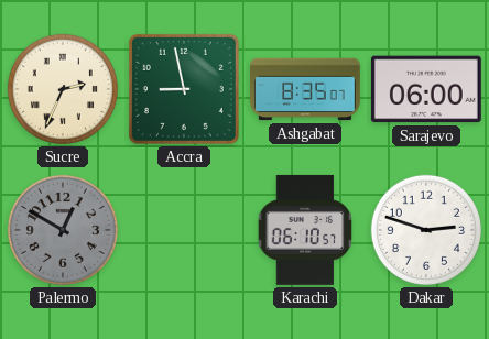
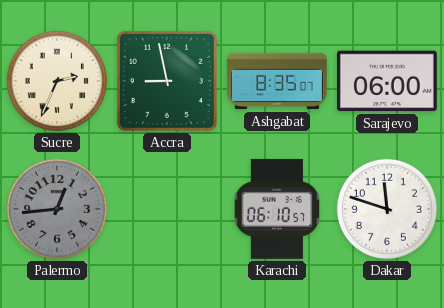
Palermo: 12:50 -> 12:44
Dakar: 2:48 -> 11:48
